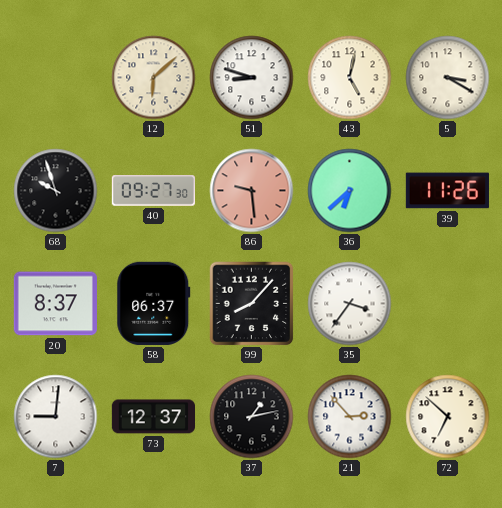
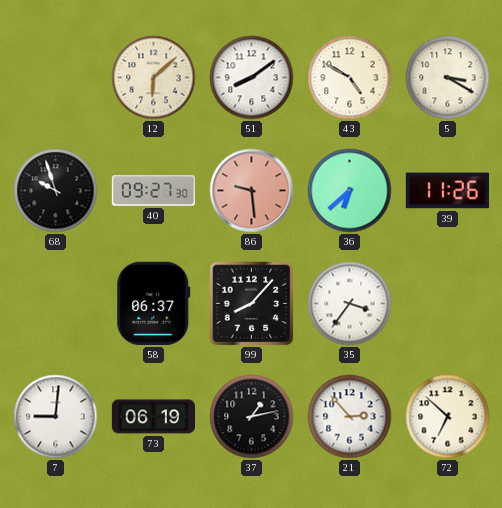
51: 8:48 -> 8:09
43: 5:02 -> 4:50
20: 8:37 -> none
73: 12:37 -> 06:19
